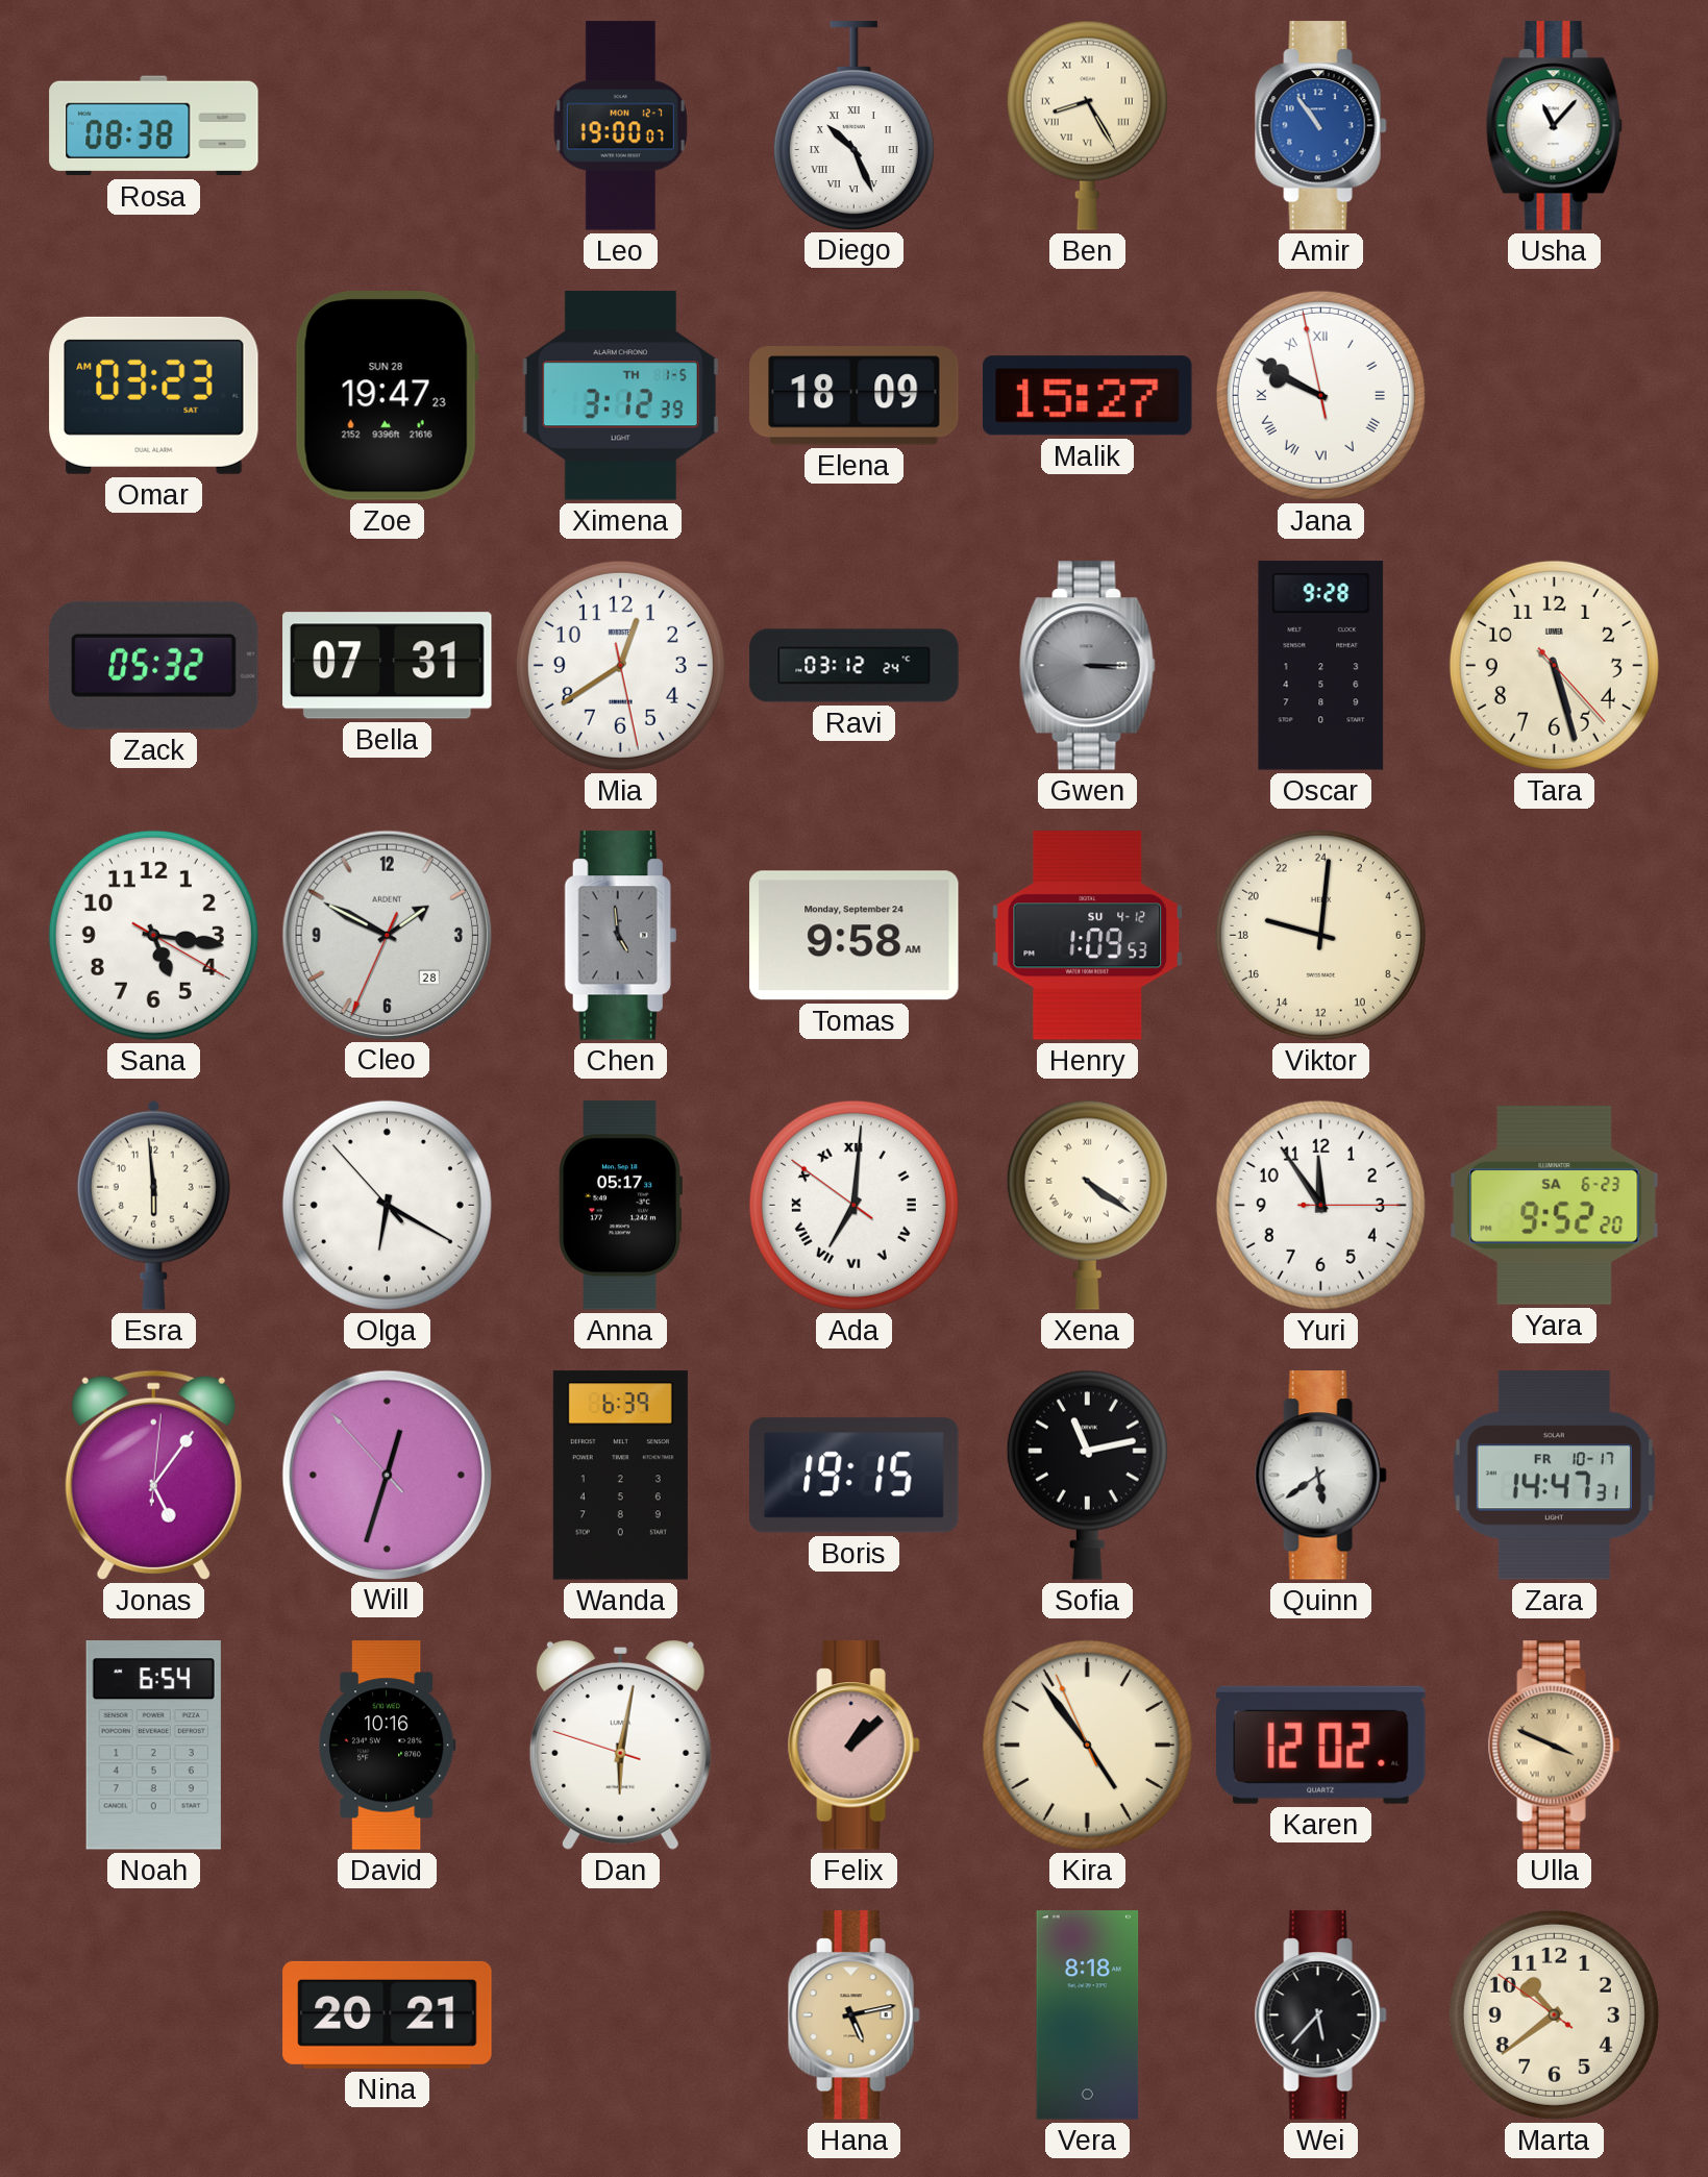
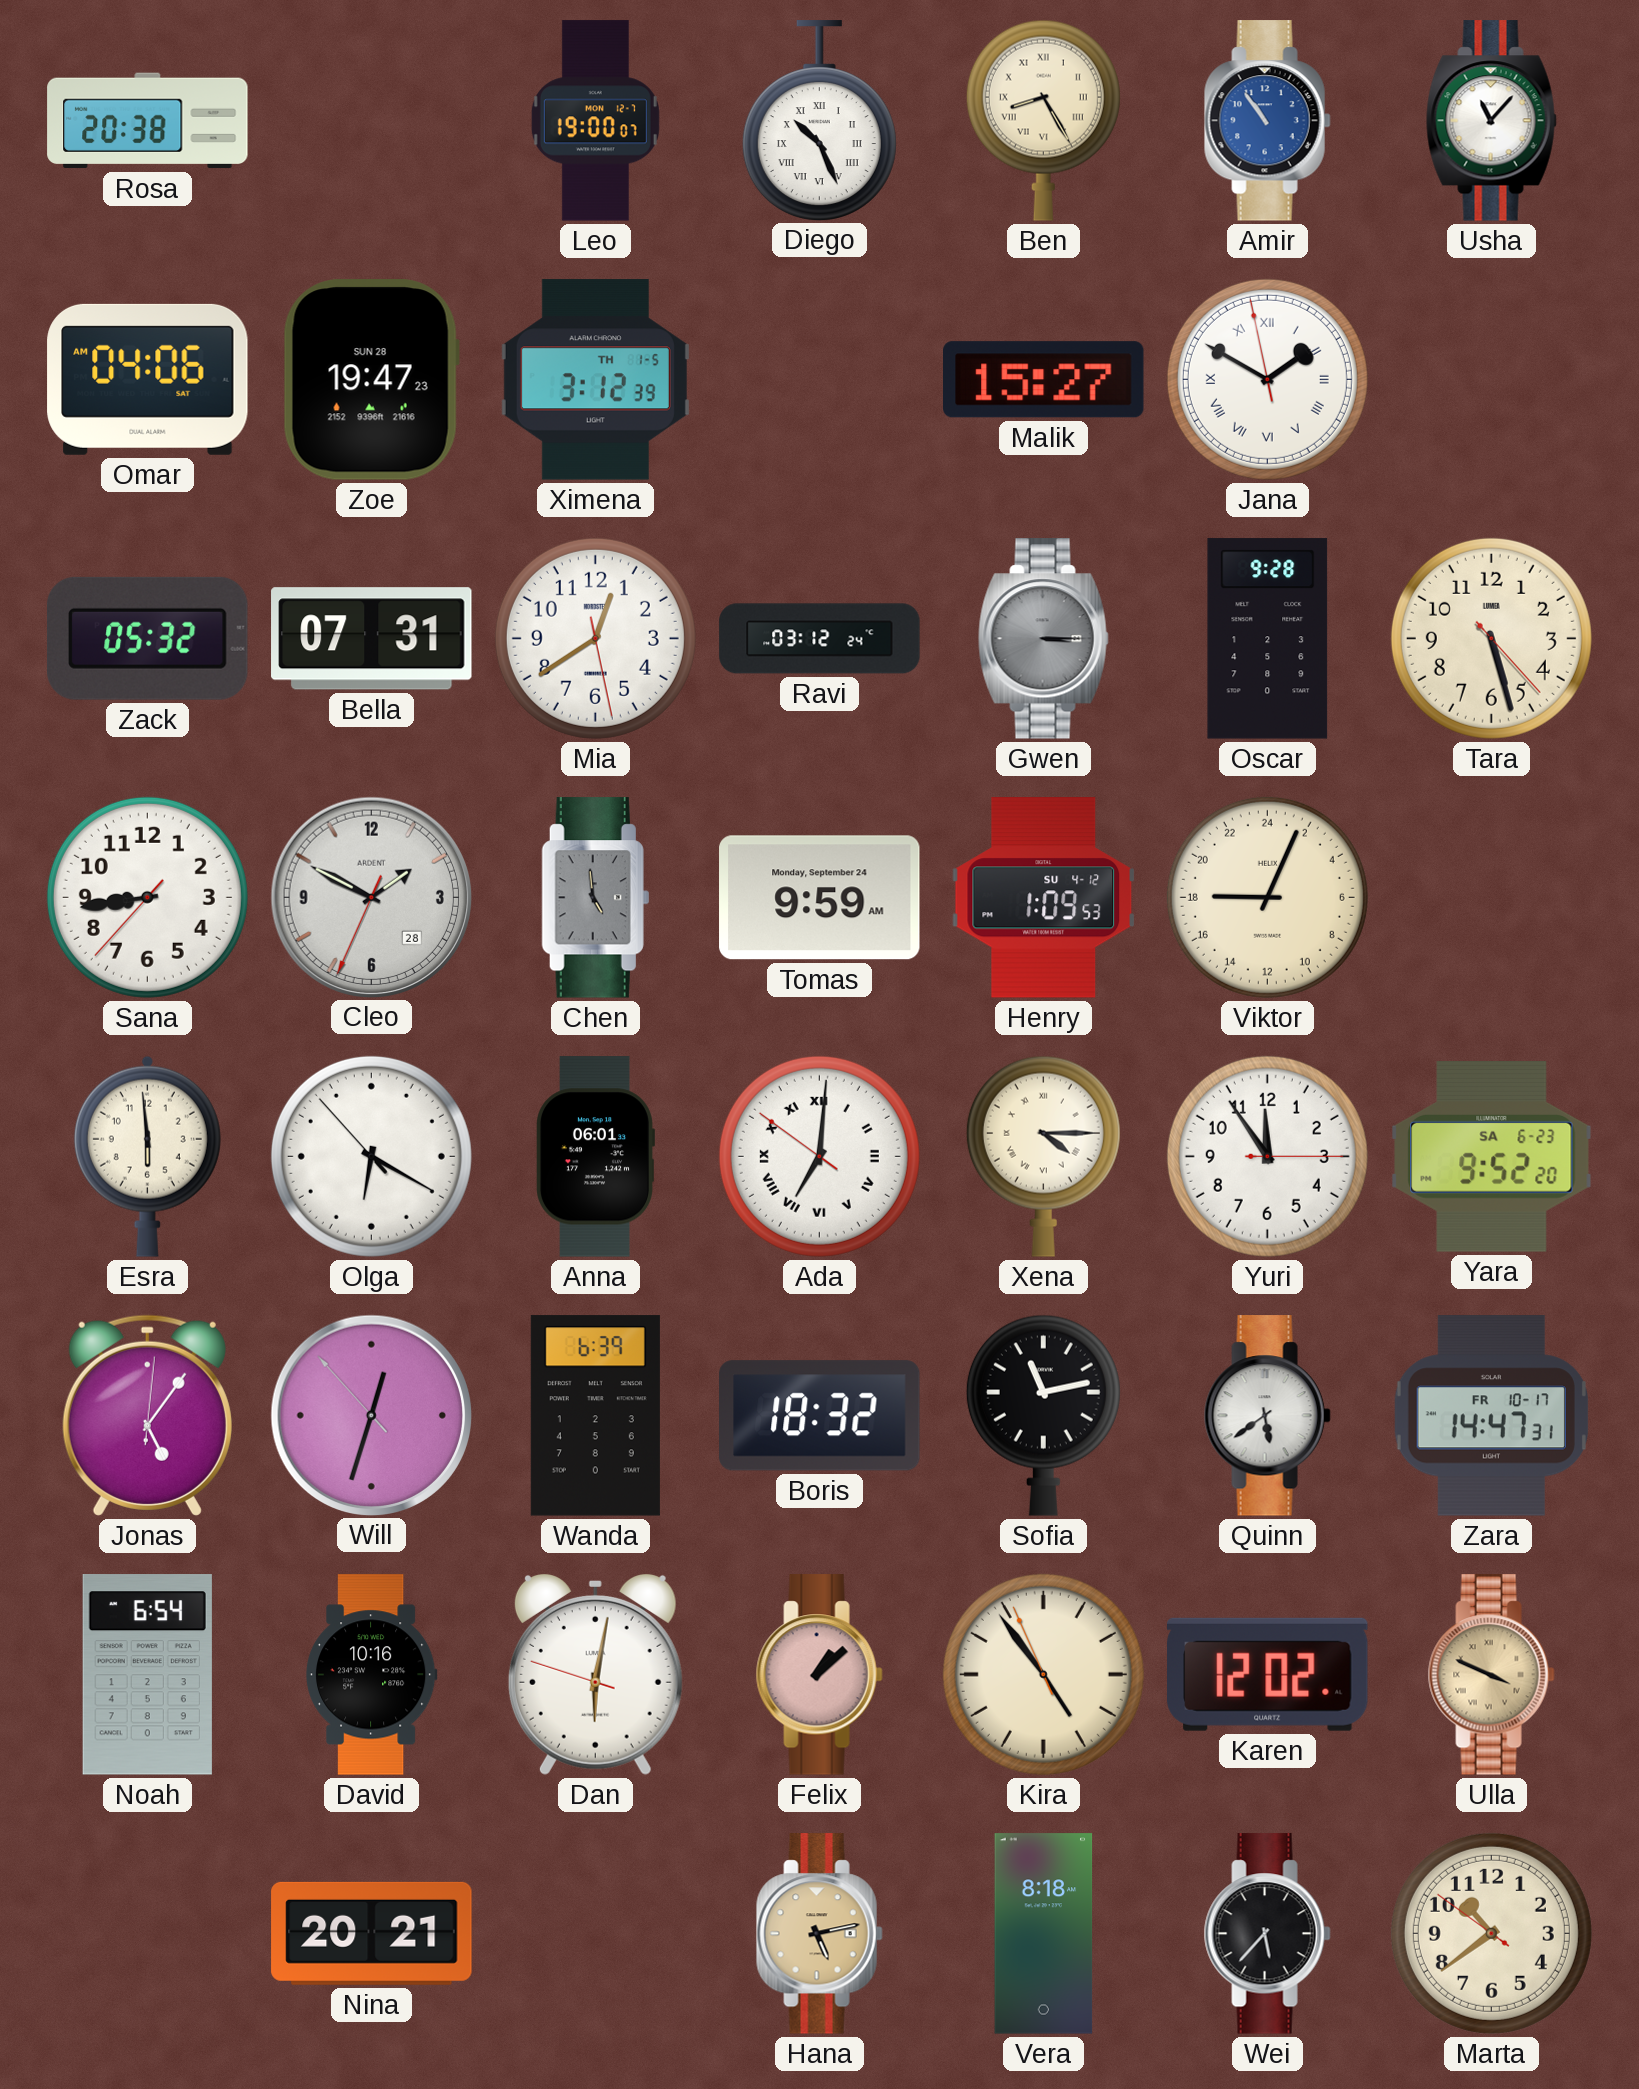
Rosa: 08:38 -> 20:38
Omar: 03:23 -> 04:06
Elena: 18:09 -> none
Jana: 9:49 -> 1:49
Sana: 5:16 -> 8:43
Tomas: 9:58 -> 9:59
Viktor: 19:01 -> 18:04
Anna: 05:17 -> 06:01
Xena: 4:21 -> 4:15
Boris: 19:15 -> 18:32
